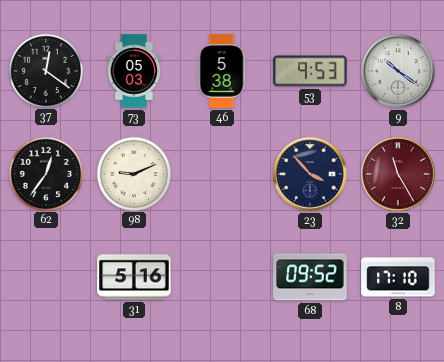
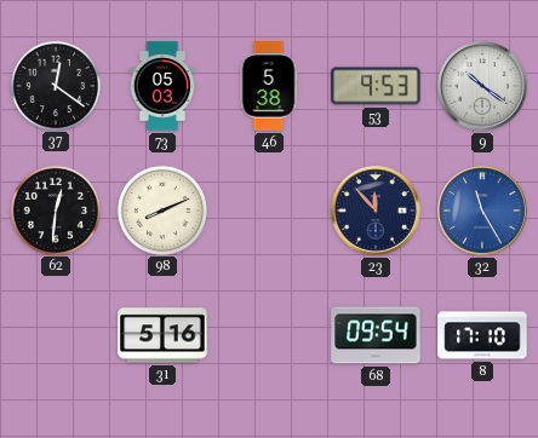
62: 12:36 -> 12:31
98: 9:11 -> 8:11
23: 3:53 -> 11:53
32 dial: burgundy -> blue
68: 09:52 -> 09:54
